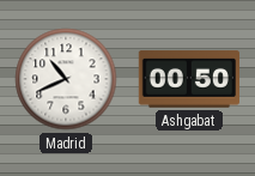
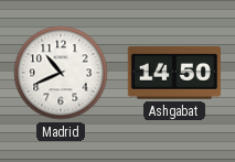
Ashgabat: 00:50 -> 14:50
